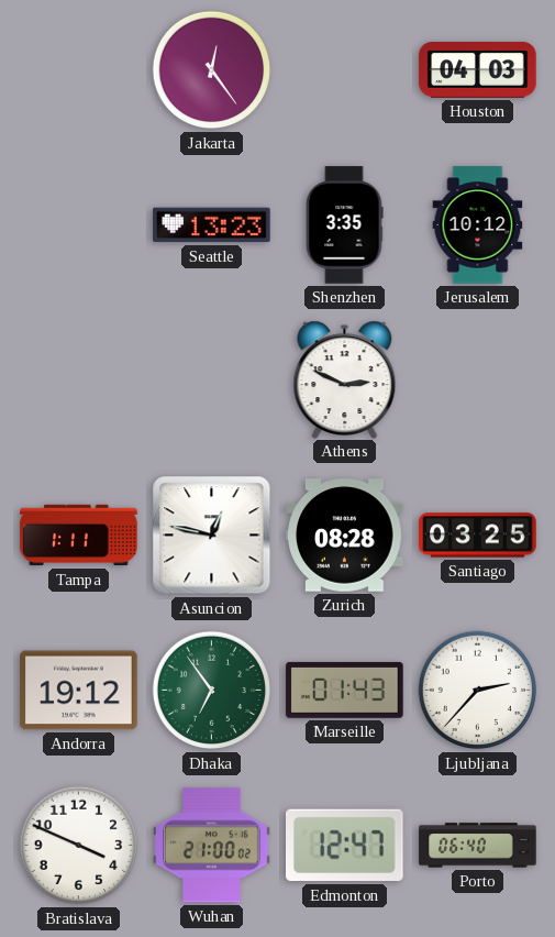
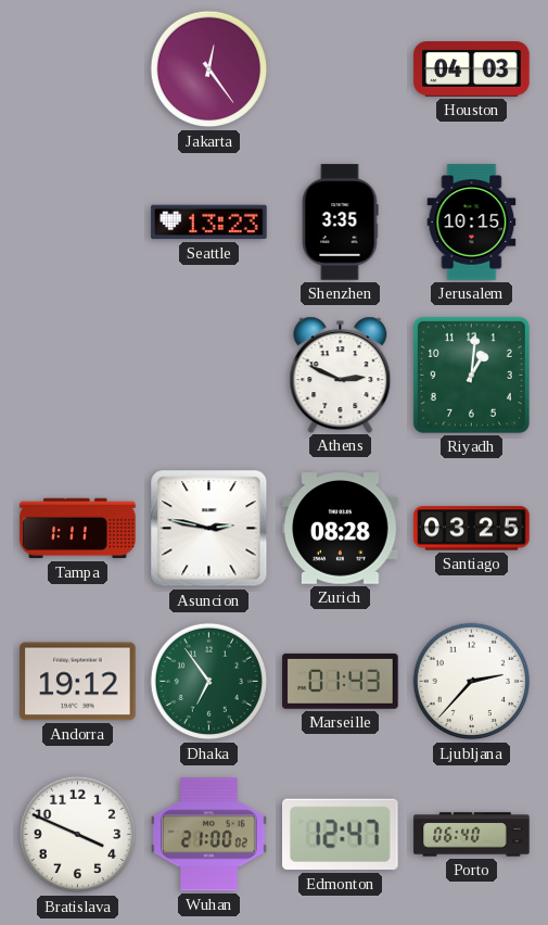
Jerusalem: 10:12 -> 10:15
Riyadh: none -> 1:01
Asuncion: 12:47 -> 2:47
